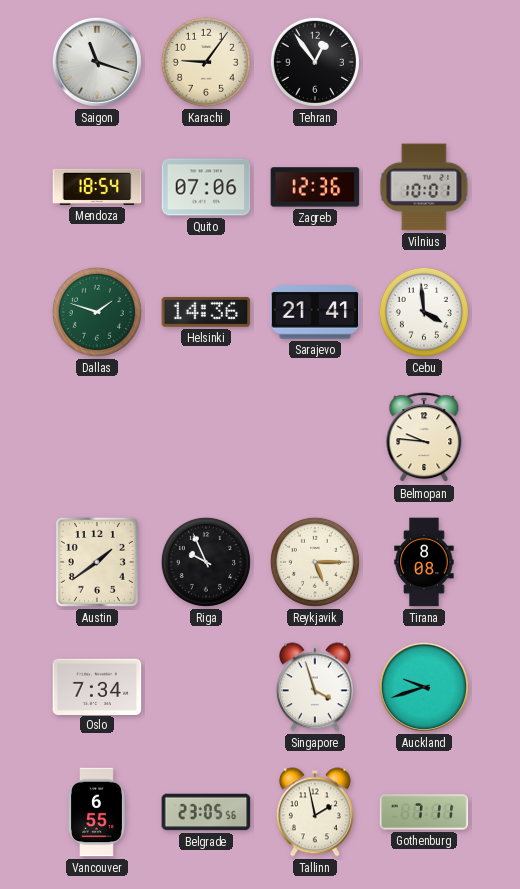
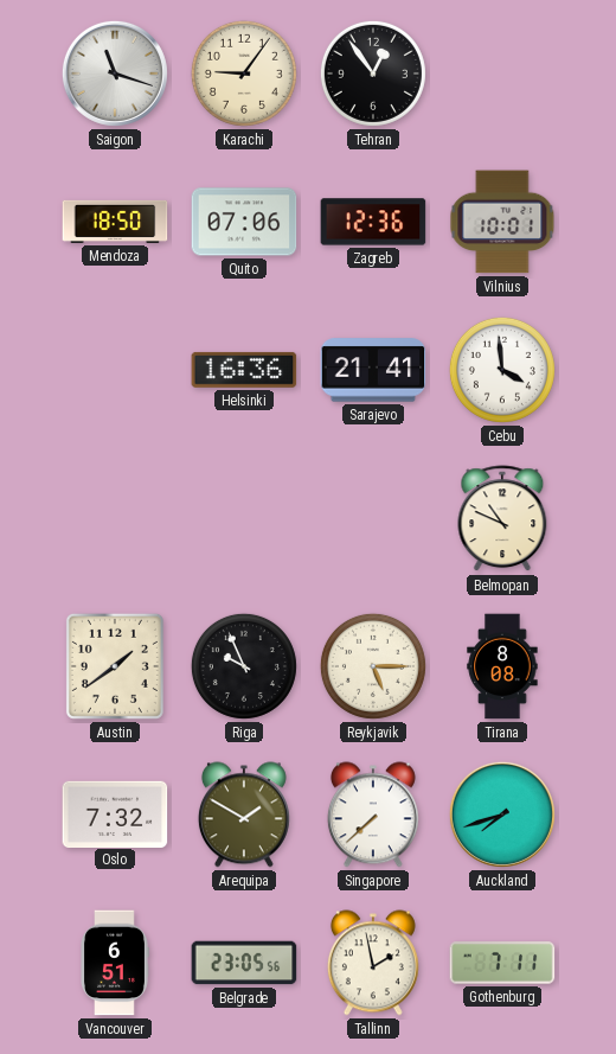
Mendoza: 18:54 -> 18:50
Dallas: 1:48 -> none
Helsinki: 14:36 -> 16:36
Belmopan: 9:46 -> 10:49
Oslo: 7:34 -> 7:32
Arequipa: none -> 1:50
Singapore: 3:57 -> 7:38
Auckland: 9:42 -> 7:42
Vancouver: 6:55 -> 6:51
